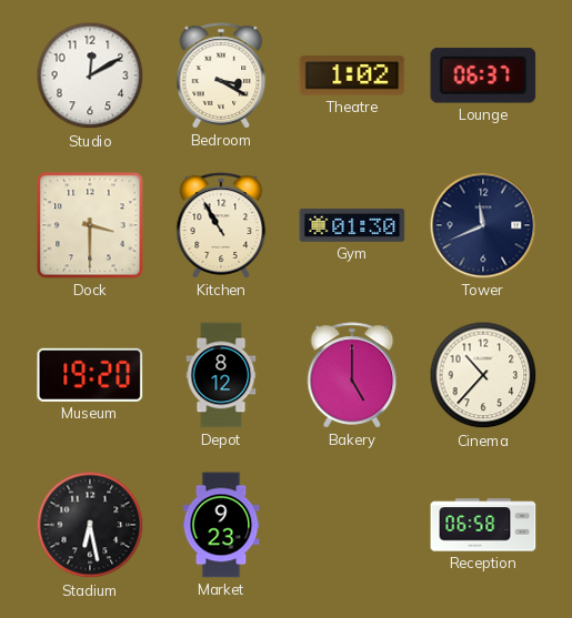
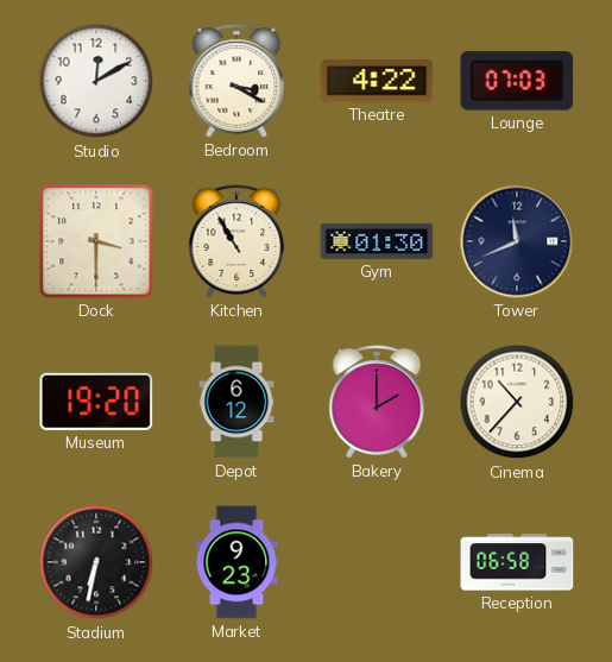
Theatre: 1:02 -> 4:22
Lounge: 06:37 -> 07:03
Depot: 8:12 -> 6:12
Bakery: 5:00 -> 2:00
Stadium: 6:28 -> 6:32
